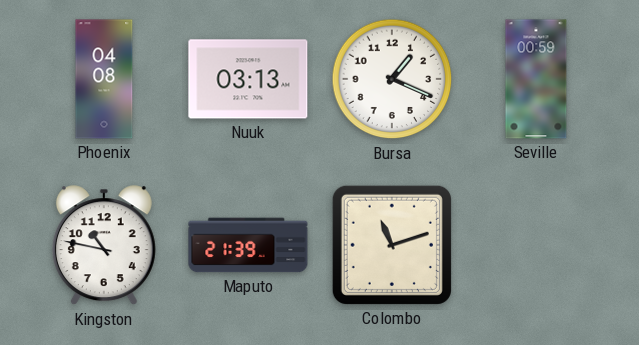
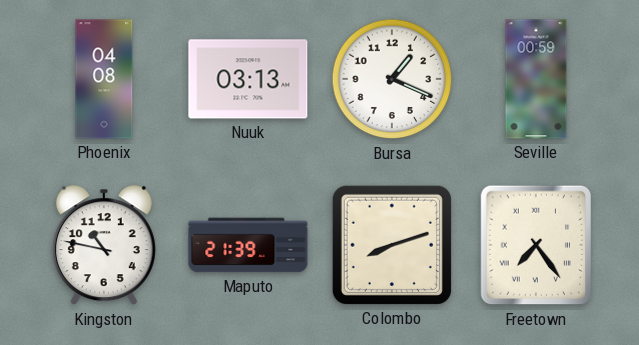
Colombo: 11:12 -> 8:12
Freetown: none -> 7:24
